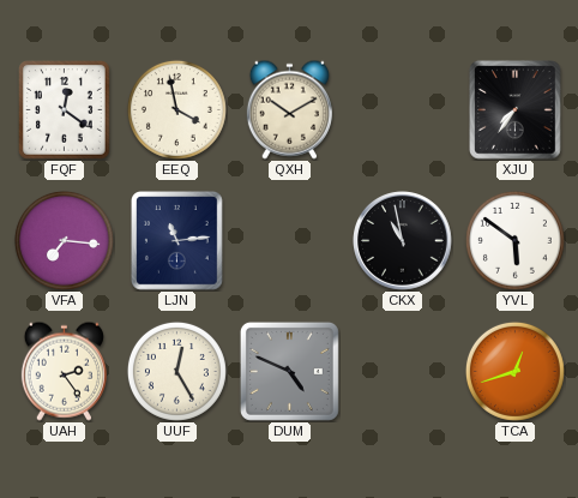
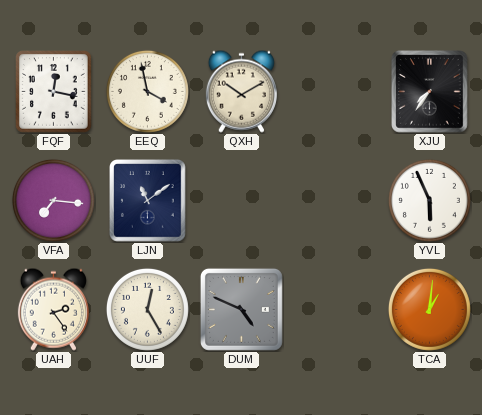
FQF: 12:21 -> 12:17
LJN: 11:14 -> 11:09
CKX: 10:58 -> none
YVL: 5:51 -> 5:56
TCA: 12:42 -> 1:01
